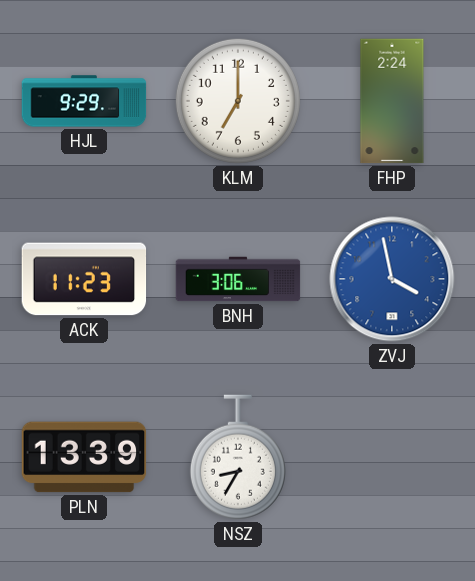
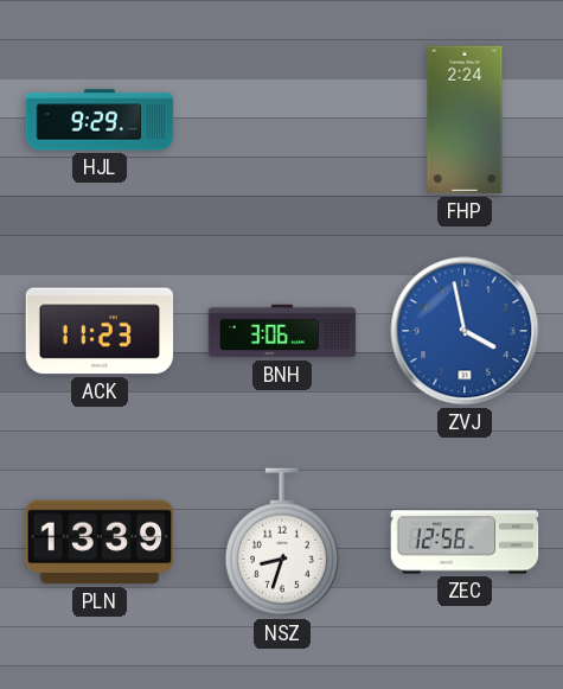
KLM: 7:00 -> none
NSZ: 8:35 -> 8:33
ZEC: none -> 12:56
